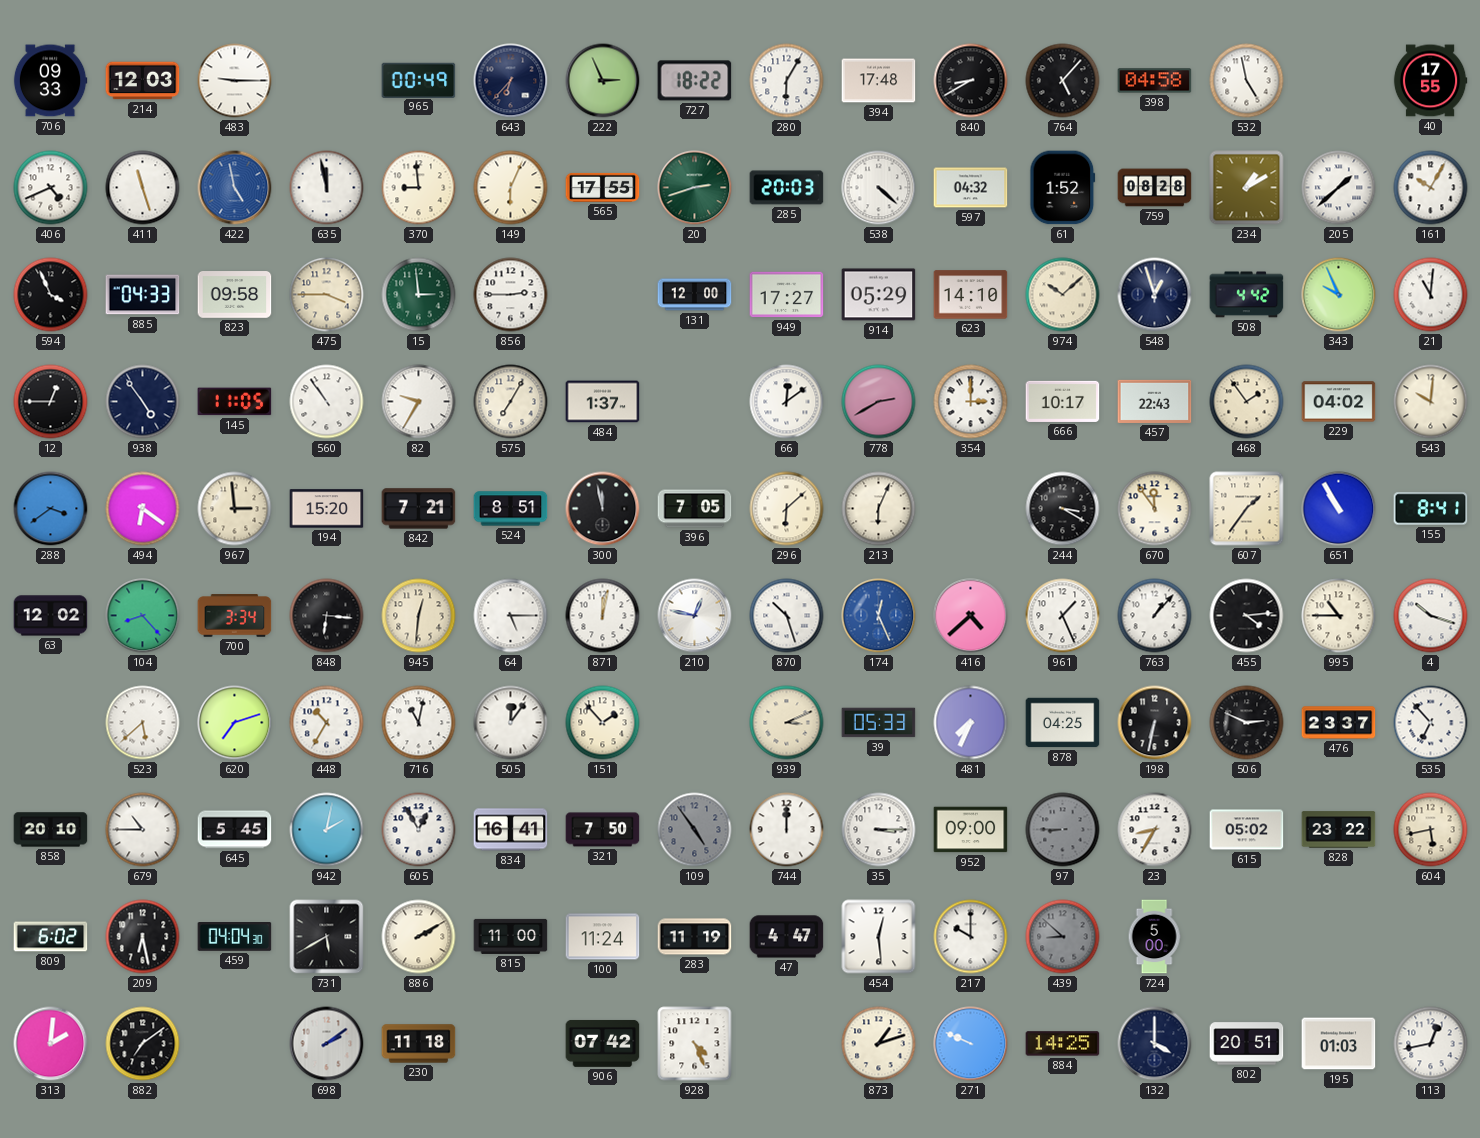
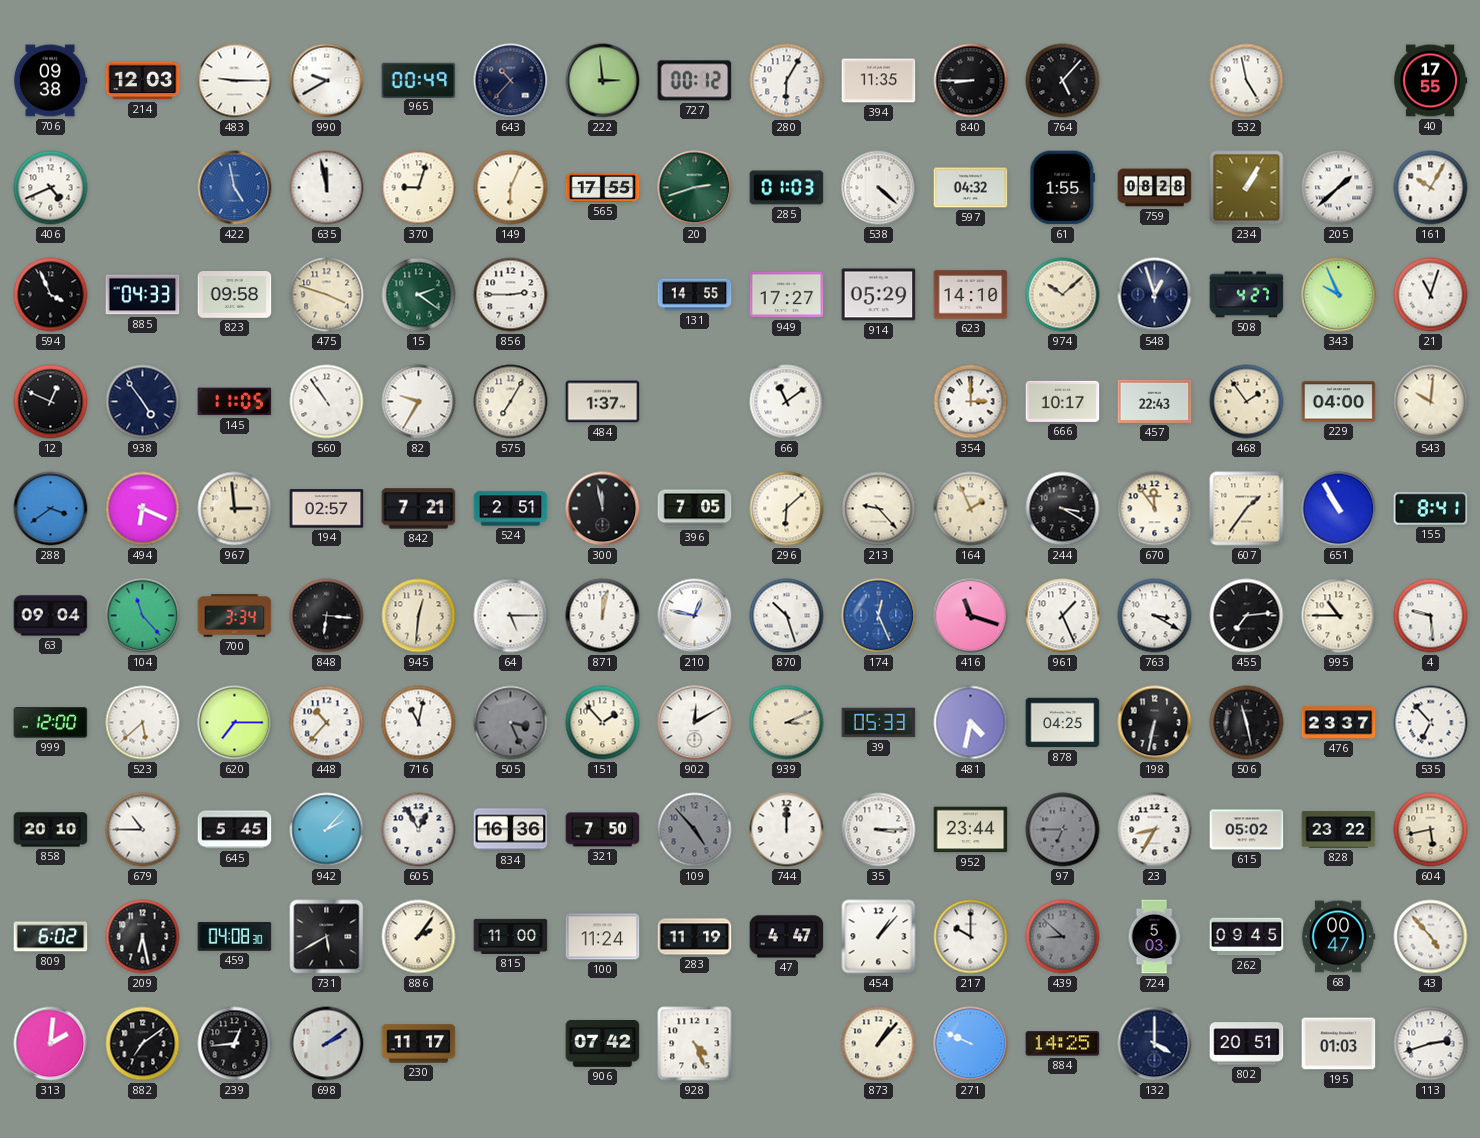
706: 09:33 -> 09:38
990: none -> 9:40
643: 6:37 -> 10:37
222: 2:56 -> 2:59
727: 18:22 -> 00:12
394: 17:48 -> 11:35
840: 8:40 -> 8:45
398: 04:58 -> none
411: 11:27 -> none
370: 8:59 -> 9:03
285: 20:03 -> 01:03
61: 1:52 -> 1:55
234: 1:10 -> 1:05
475: 3:45 -> 3:48
15: 2:59 -> 2:21
131: 12:00 -> 14:55
508: 4:42 -> 4:27
21: 11:01 -> 11:03
12: 12:45 -> 12:49
66: 12:09 -> 11:09
778: 2:40 -> none
229: 04:02 -> 04:00
494: 6:21 -> 6:19
194: 15:20 -> 02:57
524: 8:51 -> 2:51
213: 6:04 -> 9:23
164: none -> 1:56
63: 12:02 -> 09:04
104: 8:23 -> 11:23
416: 4:38 -> 11:18
763: 1:07 -> 3:20
455: 4:14 -> 7:14
4: 10:18 -> 9:29
999: none -> 12:00
620: 7:12 -> 7:15
448: 10:35 -> 10:37
505: 12:06 -> 3:26
505 dial: white -> grey
902: none -> 12:10
481: 7:34 -> 4:32
506: 2:49 -> 11:28
942: 2:02 -> 2:07
834: 16:41 -> 16:36
109: 4:54 -> 4:53
952: 09:00 -> 23:44
97: 8:45 -> 6:45
459: 04:04 -> 04:08
886: 2:10 -> 2:06
454: 12:29 -> 1:07
724: 5:00 -> 5:03
262: none -> 09:45
68: none -> 00:47
43: none -> 4:53
239: none -> 12:44
230: 11:18 -> 11:17
873: 1:12 -> 1:07
113: 12:43 -> 2:42
